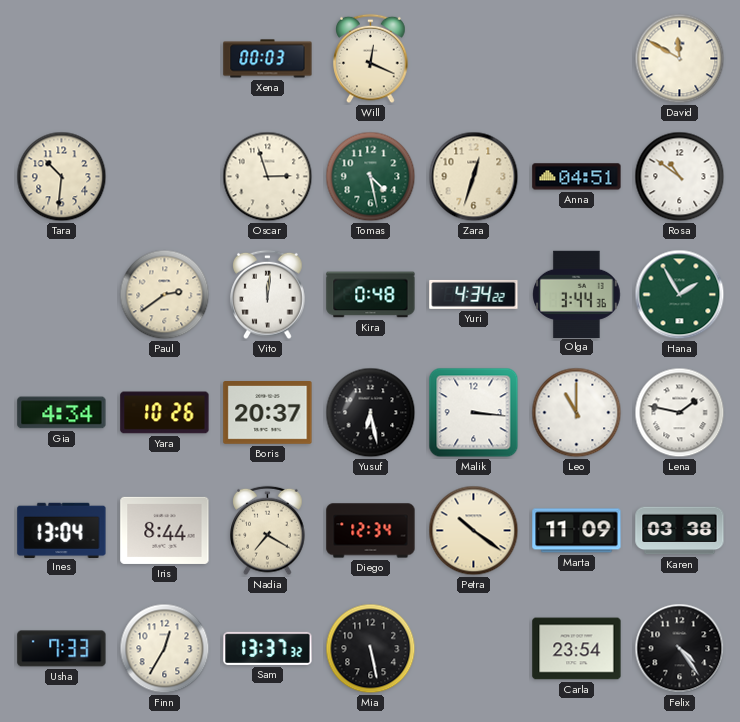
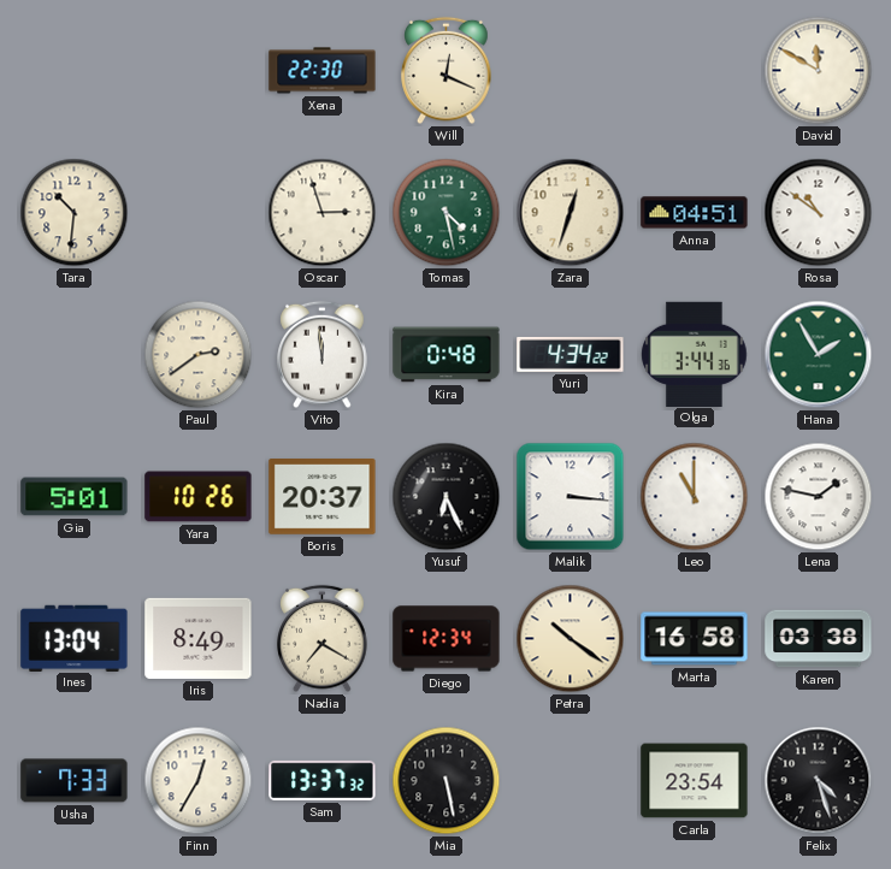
Xena: 00:03 -> 22:30
Vito: 12:01 -> 11:59
Gia: 4:34 -> 5:01
Yusuf: 6:28 -> 6:26
Iris: 8:44 -> 8:49
Marta: 11:09 -> 16:58
Felix: 4:24 -> 4:27
